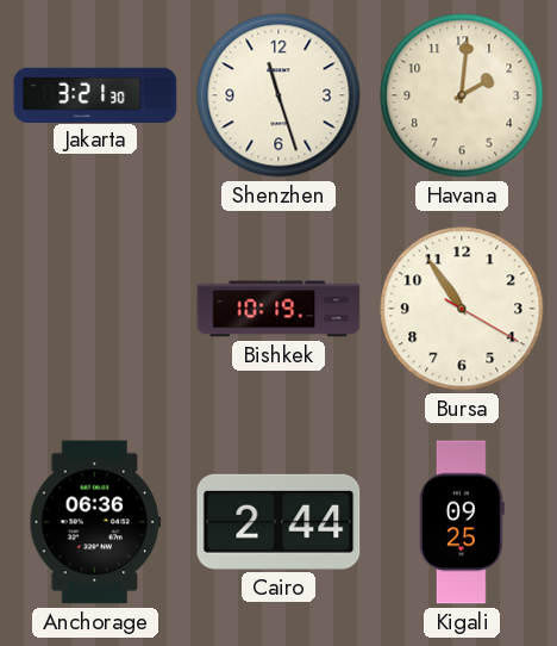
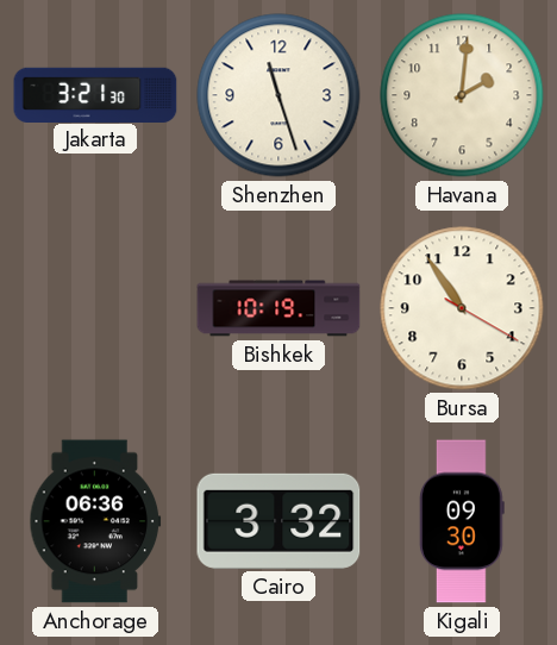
Cairo: 2:44 -> 3:32
Kigali: 09:25 -> 09:30
